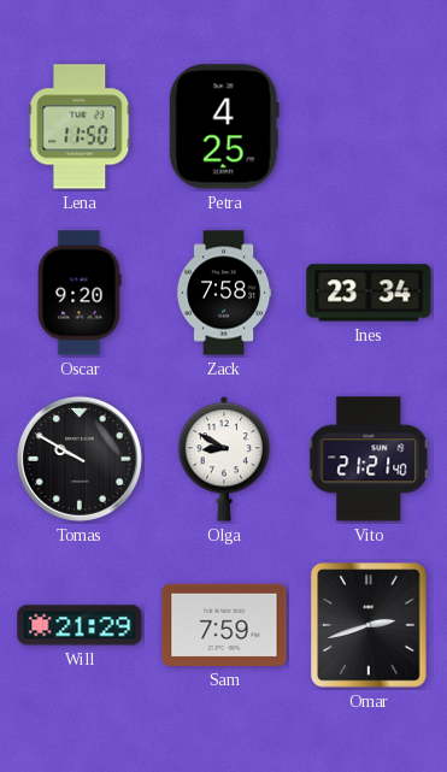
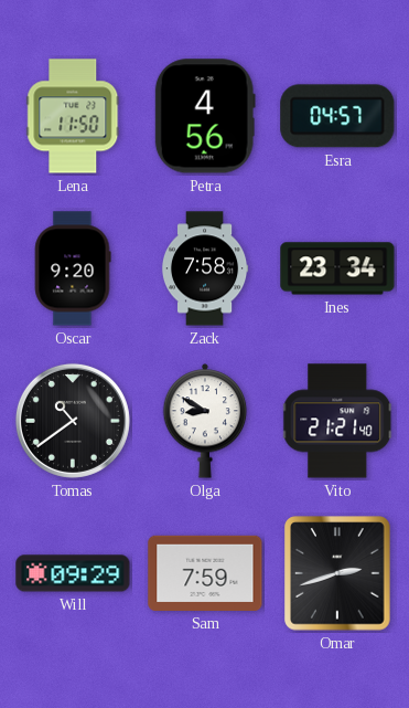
Petra: 4:25 -> 4:56
Esra: none -> 04:57
Tomas: 9:50 -> 10:39
Will: 21:29 -> 09:29
